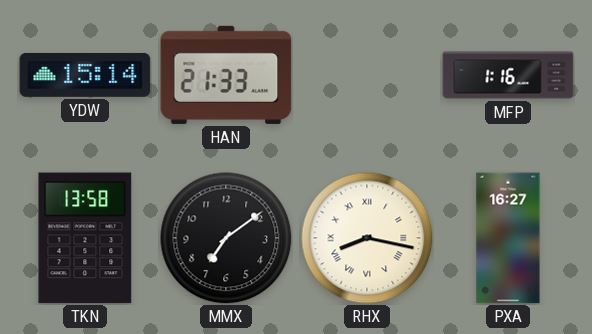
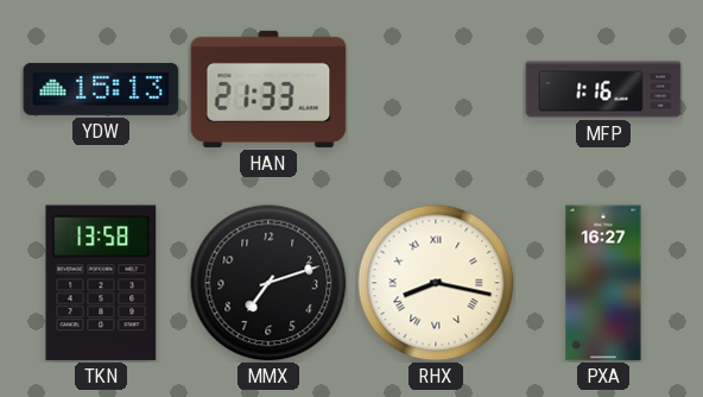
YDW: 15:14 -> 15:13
MMX: 7:09 -> 7:12
